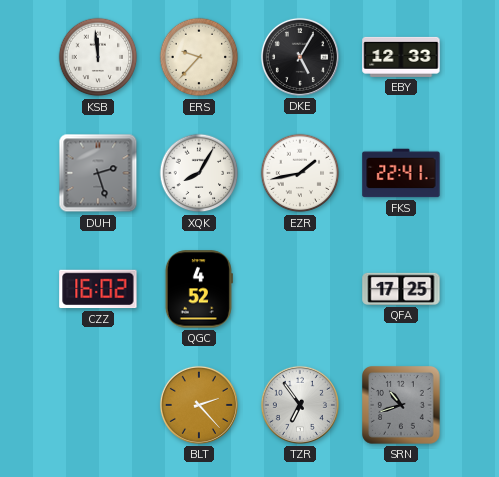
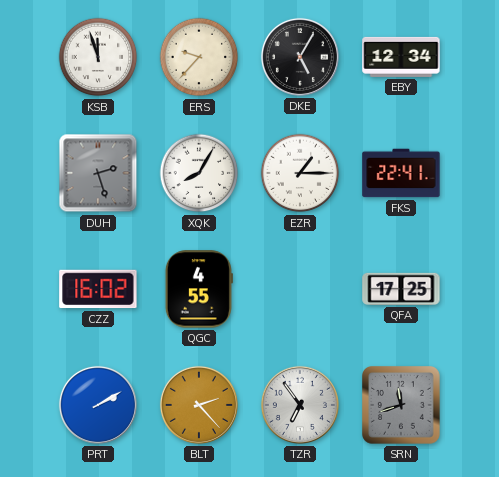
KSB: 11:59 -> 11:57
EBY: 12:33 -> 12:34
EZR: 1:43 -> 1:15
QGC: 4:52 -> 4:55
PRT: none -> 2:10
SRN: 10:42 -> 11:42
